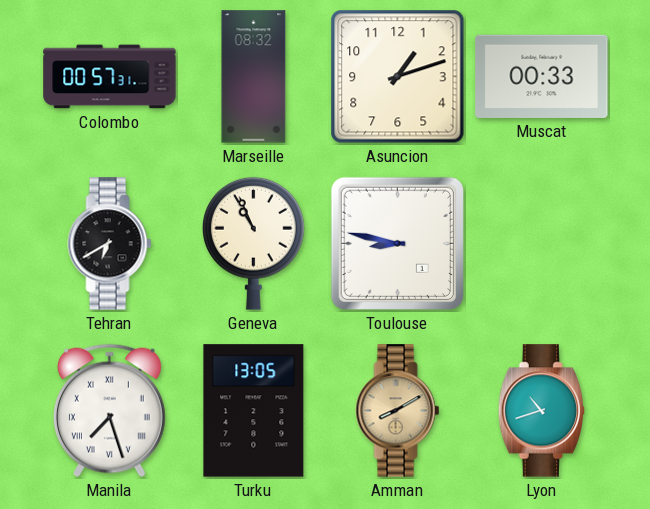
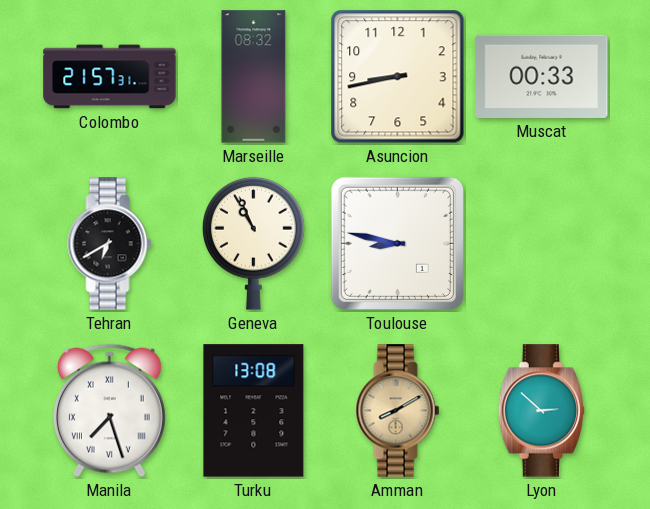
Colombo: 00:57 -> 21:57
Asuncion: 1:12 -> 8:43
Turku: 13:05 -> 13:08
Lyon: 10:42 -> 2:52
